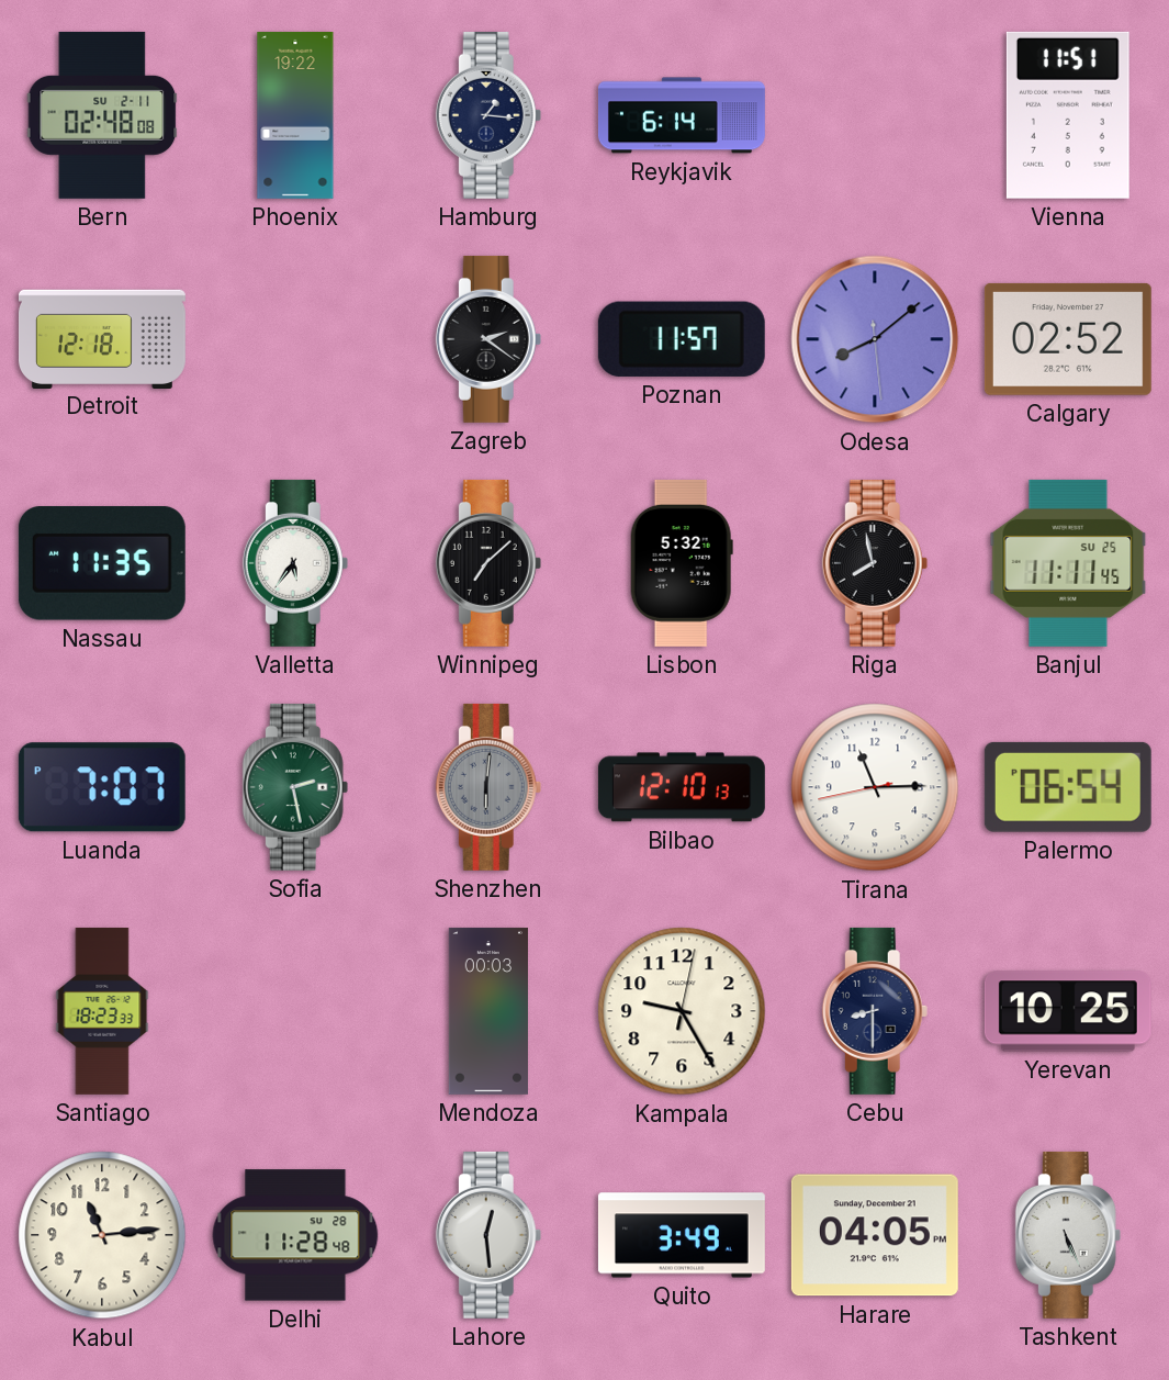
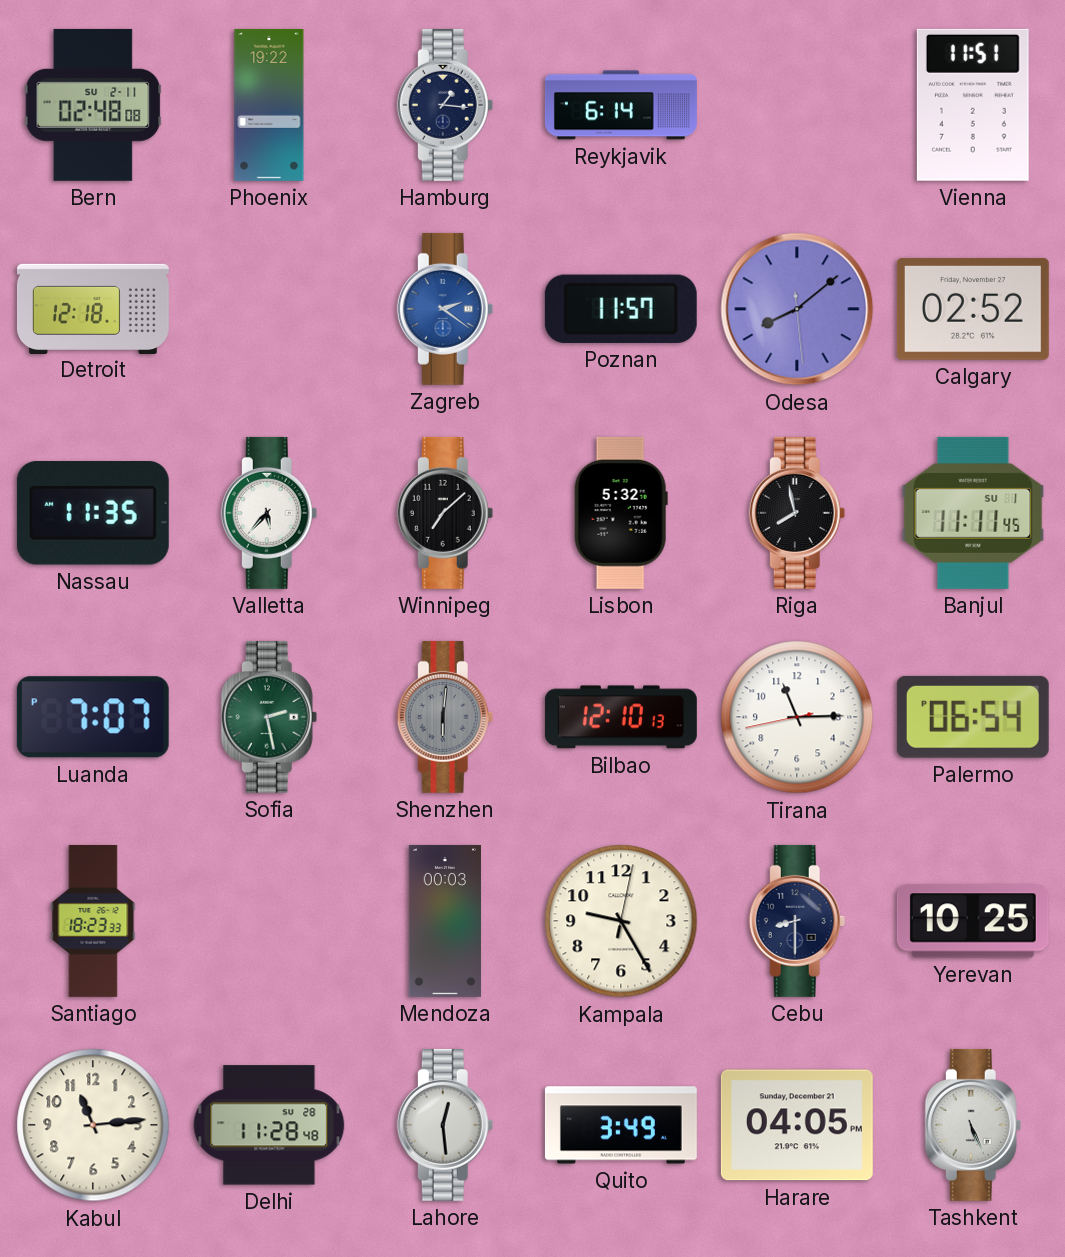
Zagreb dial: black -> blue
Valletta: 5:36 -> 5:37
Banjul date: SU 25 -> SU 1
